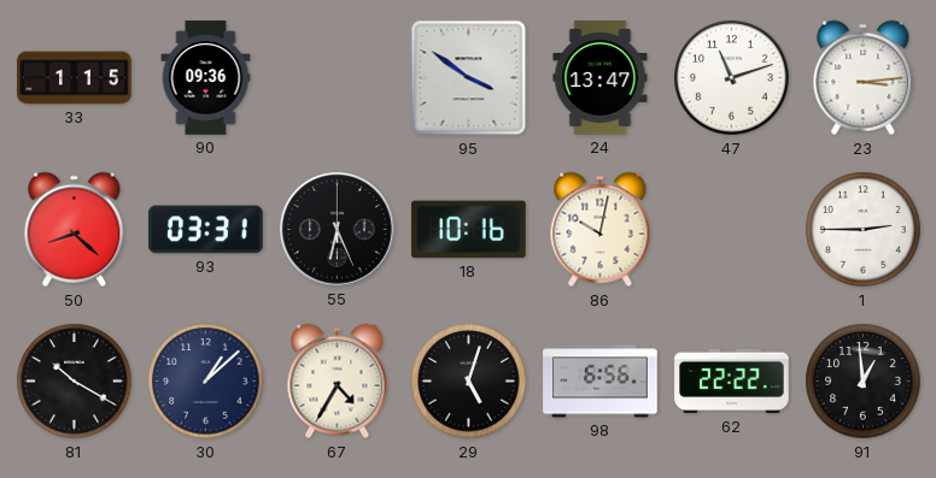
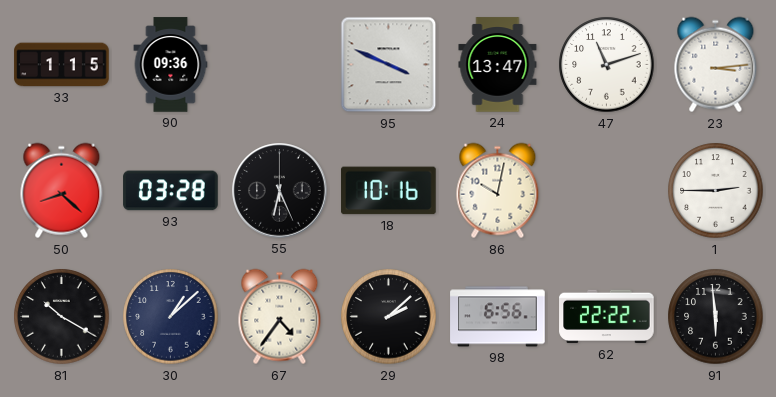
95: 3:51 -> 3:49
93: 03:31 -> 03:28
67: 4:35 -> 4:36
29: 5:03 -> 2:08
91: 12:59 -> 5:59
